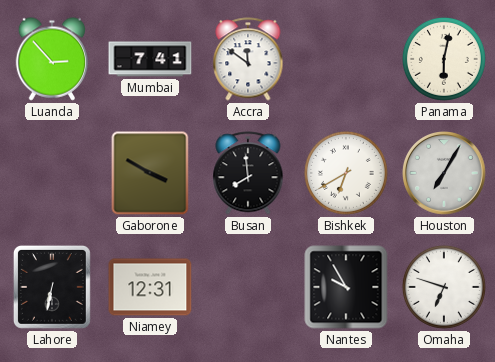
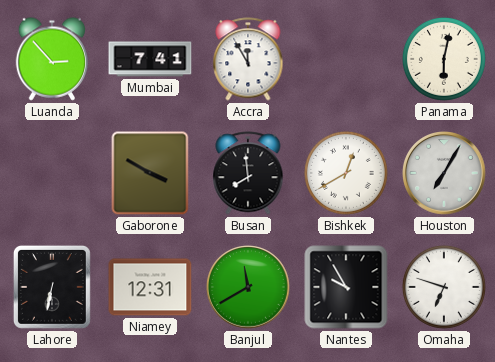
Accra: 11:51 -> 11:55
Bishkek: 6:40 -> 12:40
Banjul: none -> 11:40
